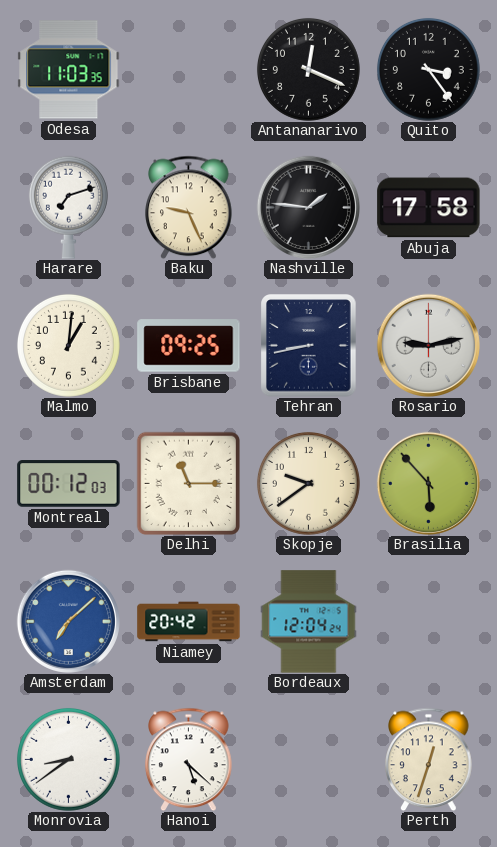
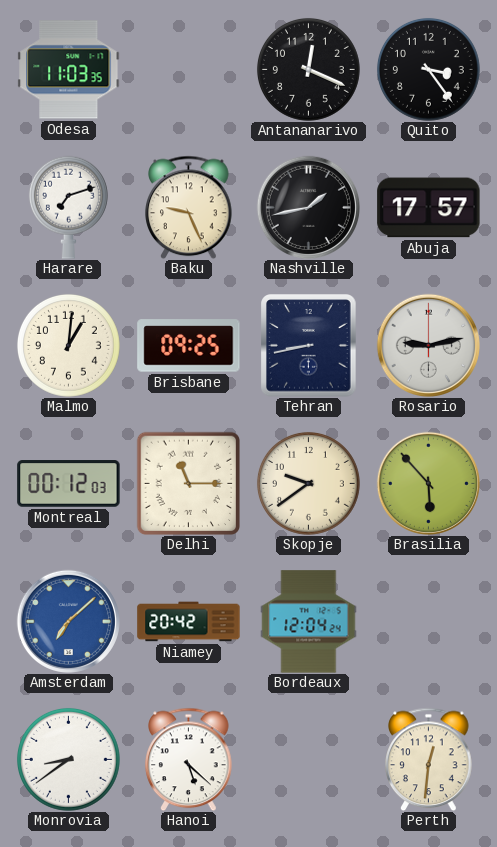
Nashville: 1:46 -> 1:43
Abuja: 17:58 -> 17:57
Perth: 12:33 -> 12:31
